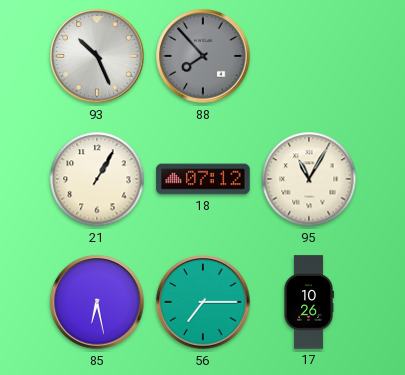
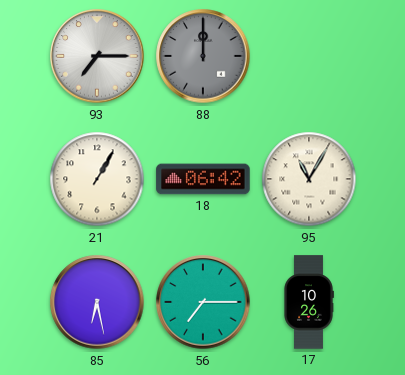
93: 10:26 -> 7:15
88: 7:53 -> 12:00
18: 07:12 -> 06:42
